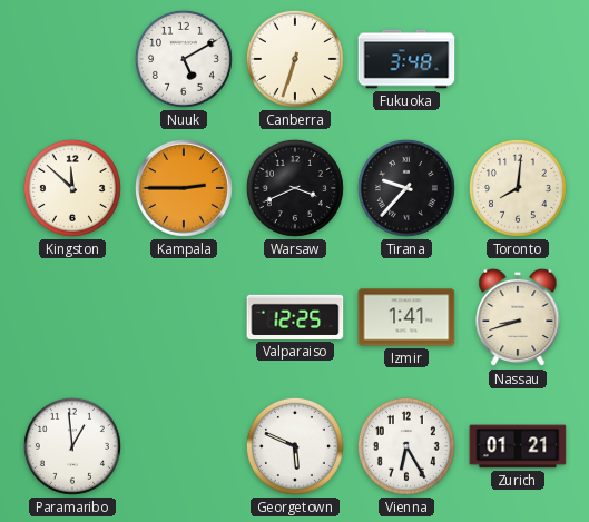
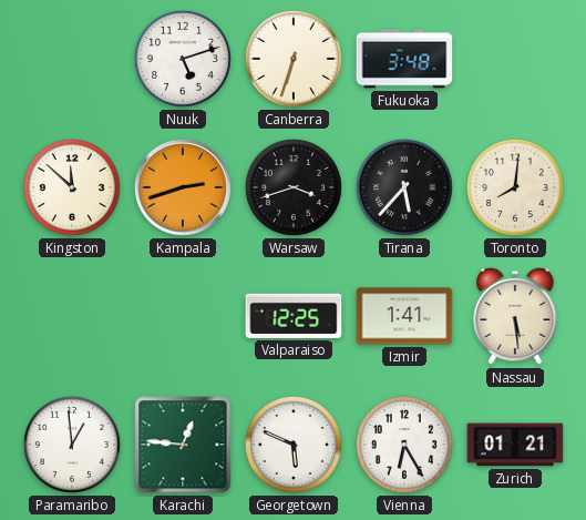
Nuuk: 5:10 -> 5:12
Kampala: 2:45 -> 2:42
Warsaw: 3:41 -> 3:42
Tirana: 9:37 -> 5:37
Nassau: 8:42 -> 5:29
Karachi: none -> 12:46
